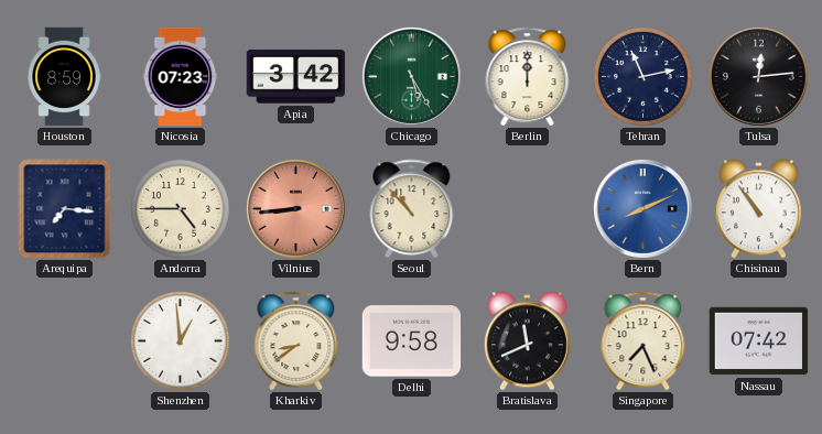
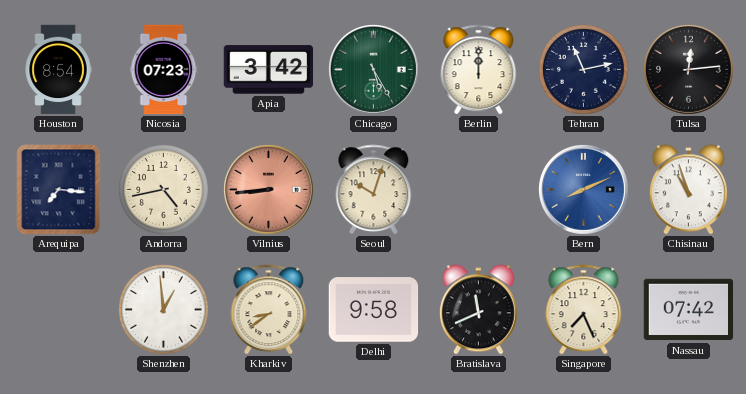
Houston: 8:59 -> 8:54
Andorra: 4:45 -> 4:43
Seoul: 10:53 -> 10:03
Chisinau: 10:54 -> 10:57
